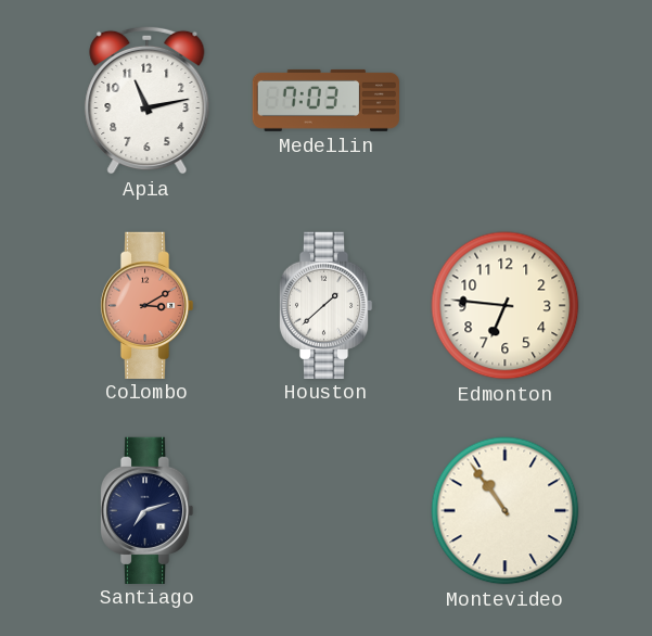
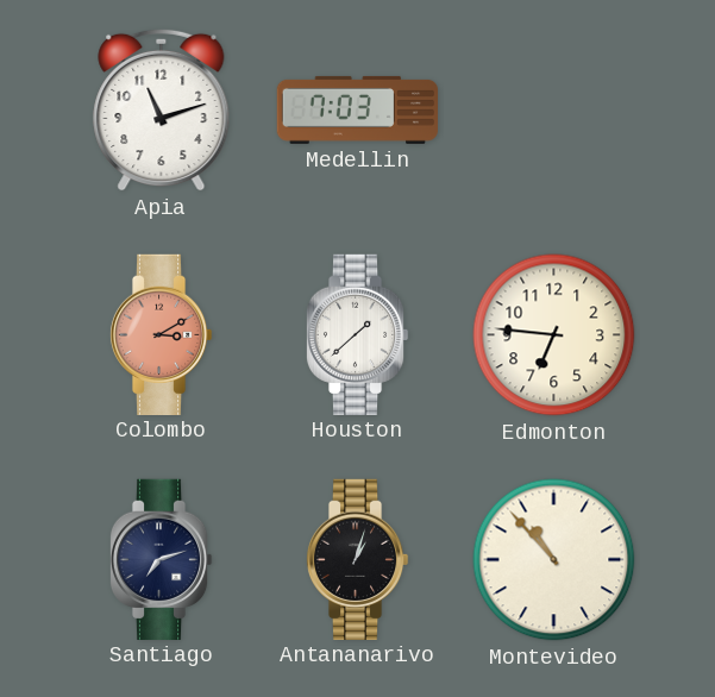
Apia: 11:13 -> 11:12
Antananarivo: none -> 1:03
Montevideo: 10:54 -> 10:53
